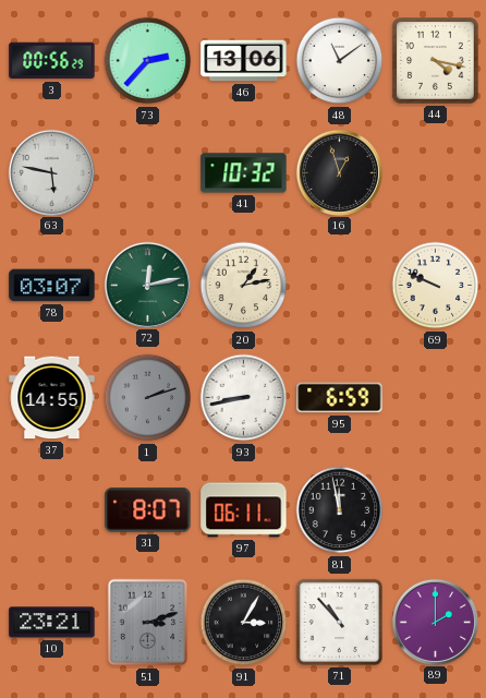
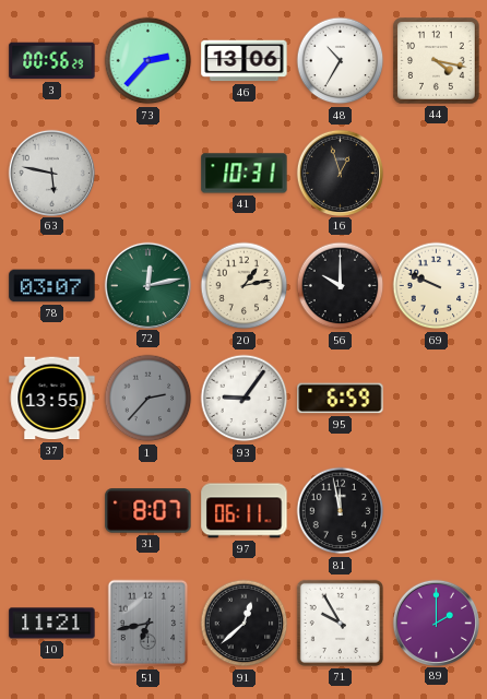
48: 11:09 -> 10:35
41: 10:32 -> 10:31
56: none -> 10:00
37: 14:55 -> 13:55
1: 2:12 -> 2:37
93: 8:43 -> 9:06
10: 23:21 -> 11:21
51: 3:12 -> 6:43
91: 3:05 -> 12:38
71: 10:53 -> 9:55
